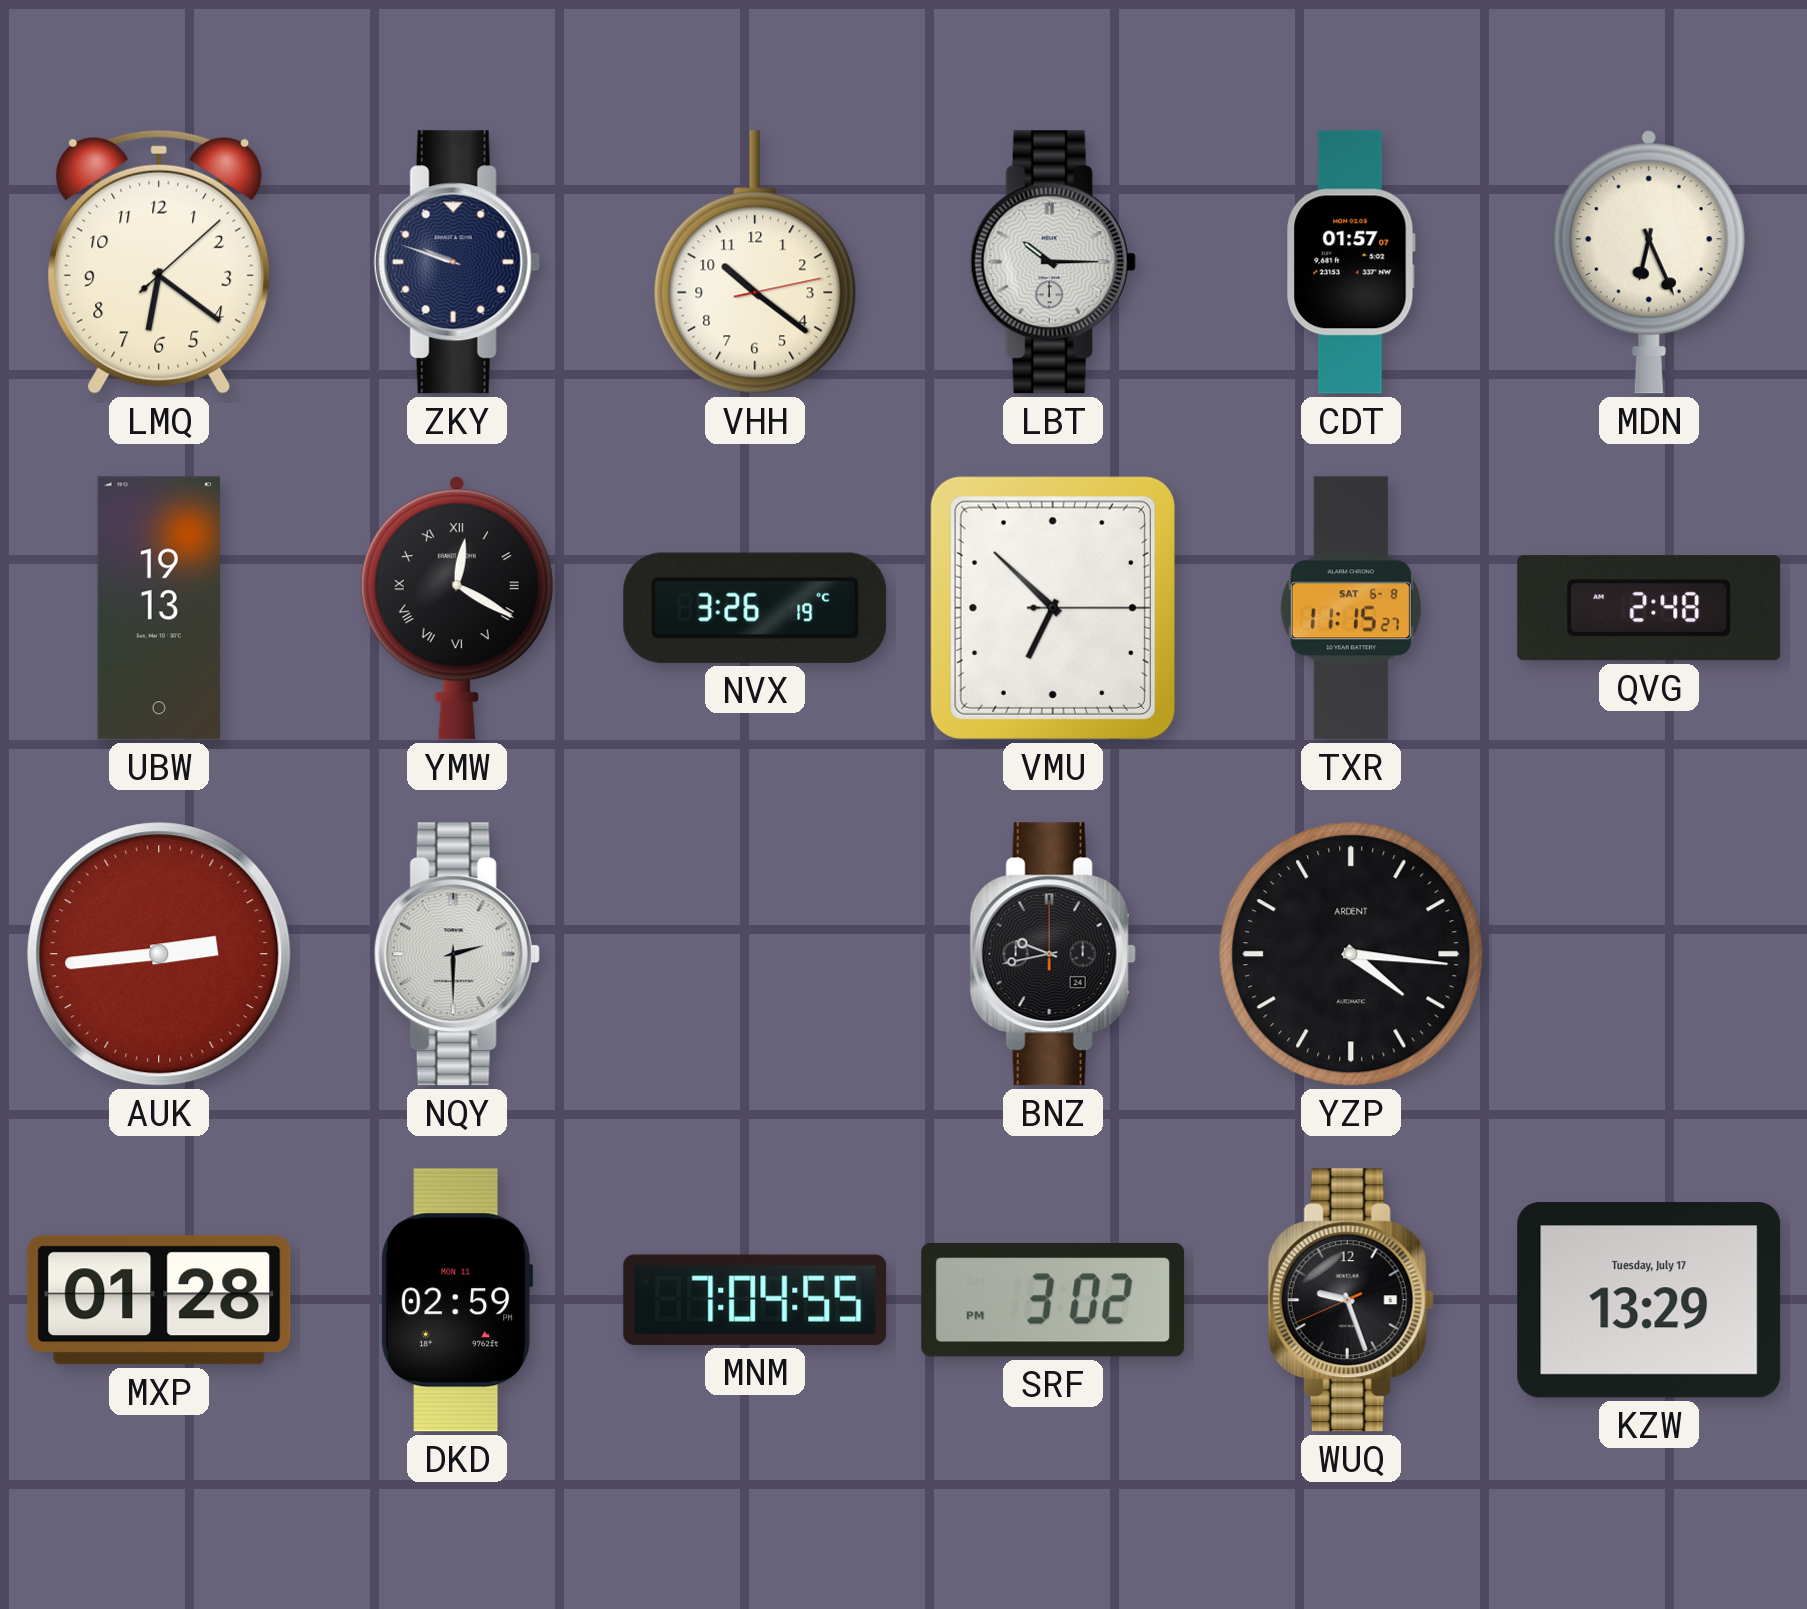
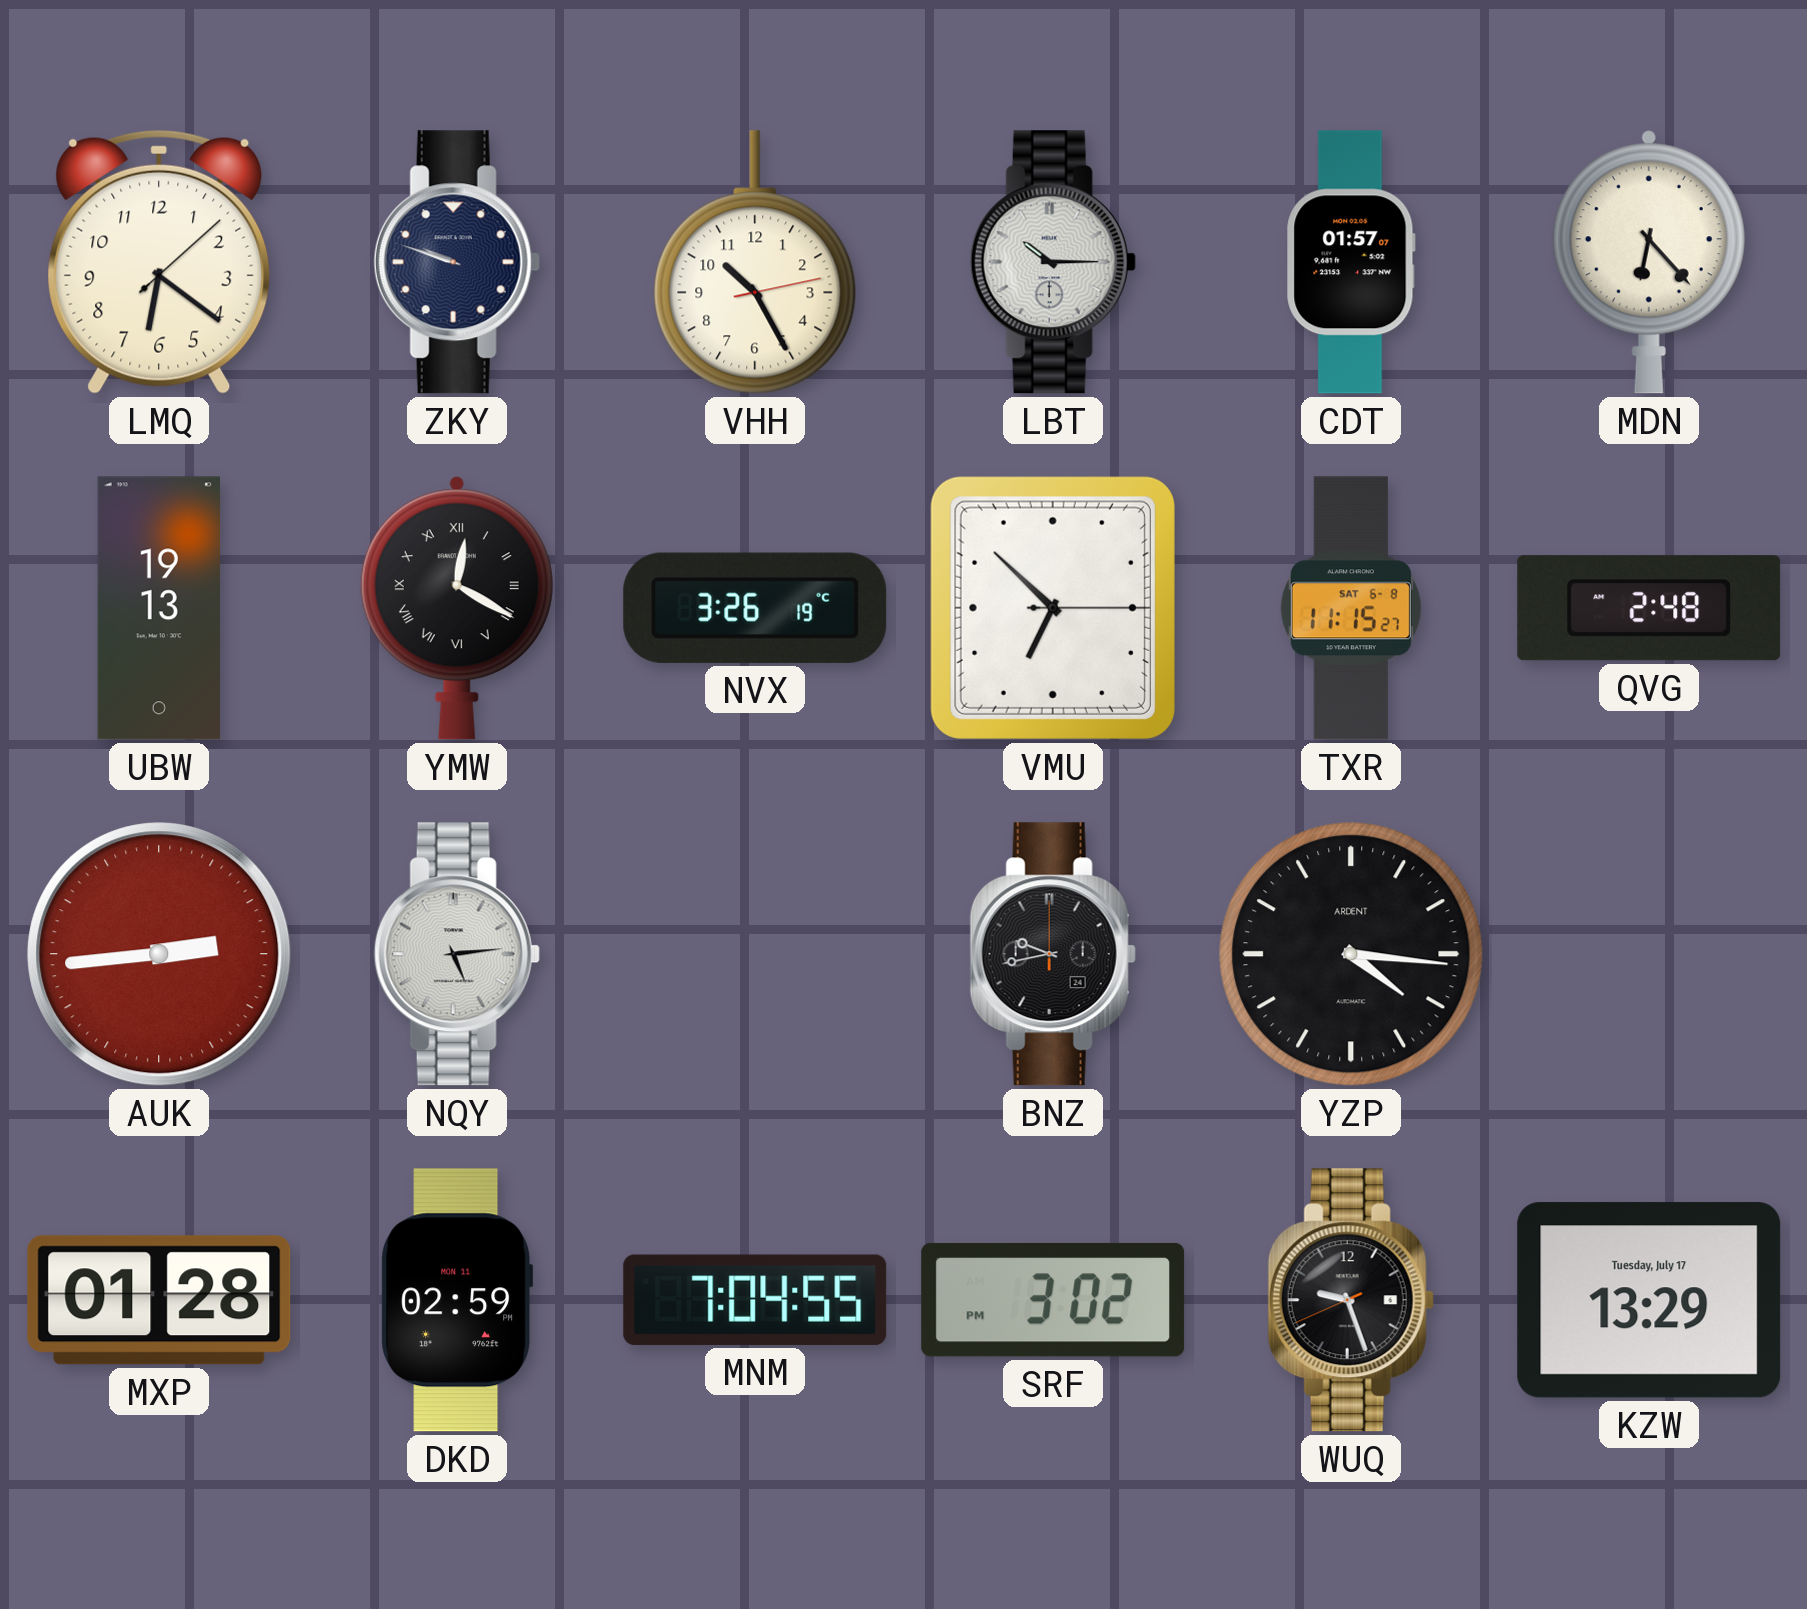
VHH: 10:21 -> 10:25
MDN: 6:26 -> 6:23
NQY: 2:30 -> 5:14
